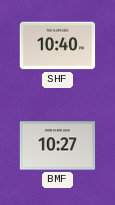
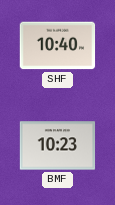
BMF: 10:27 -> 10:23
